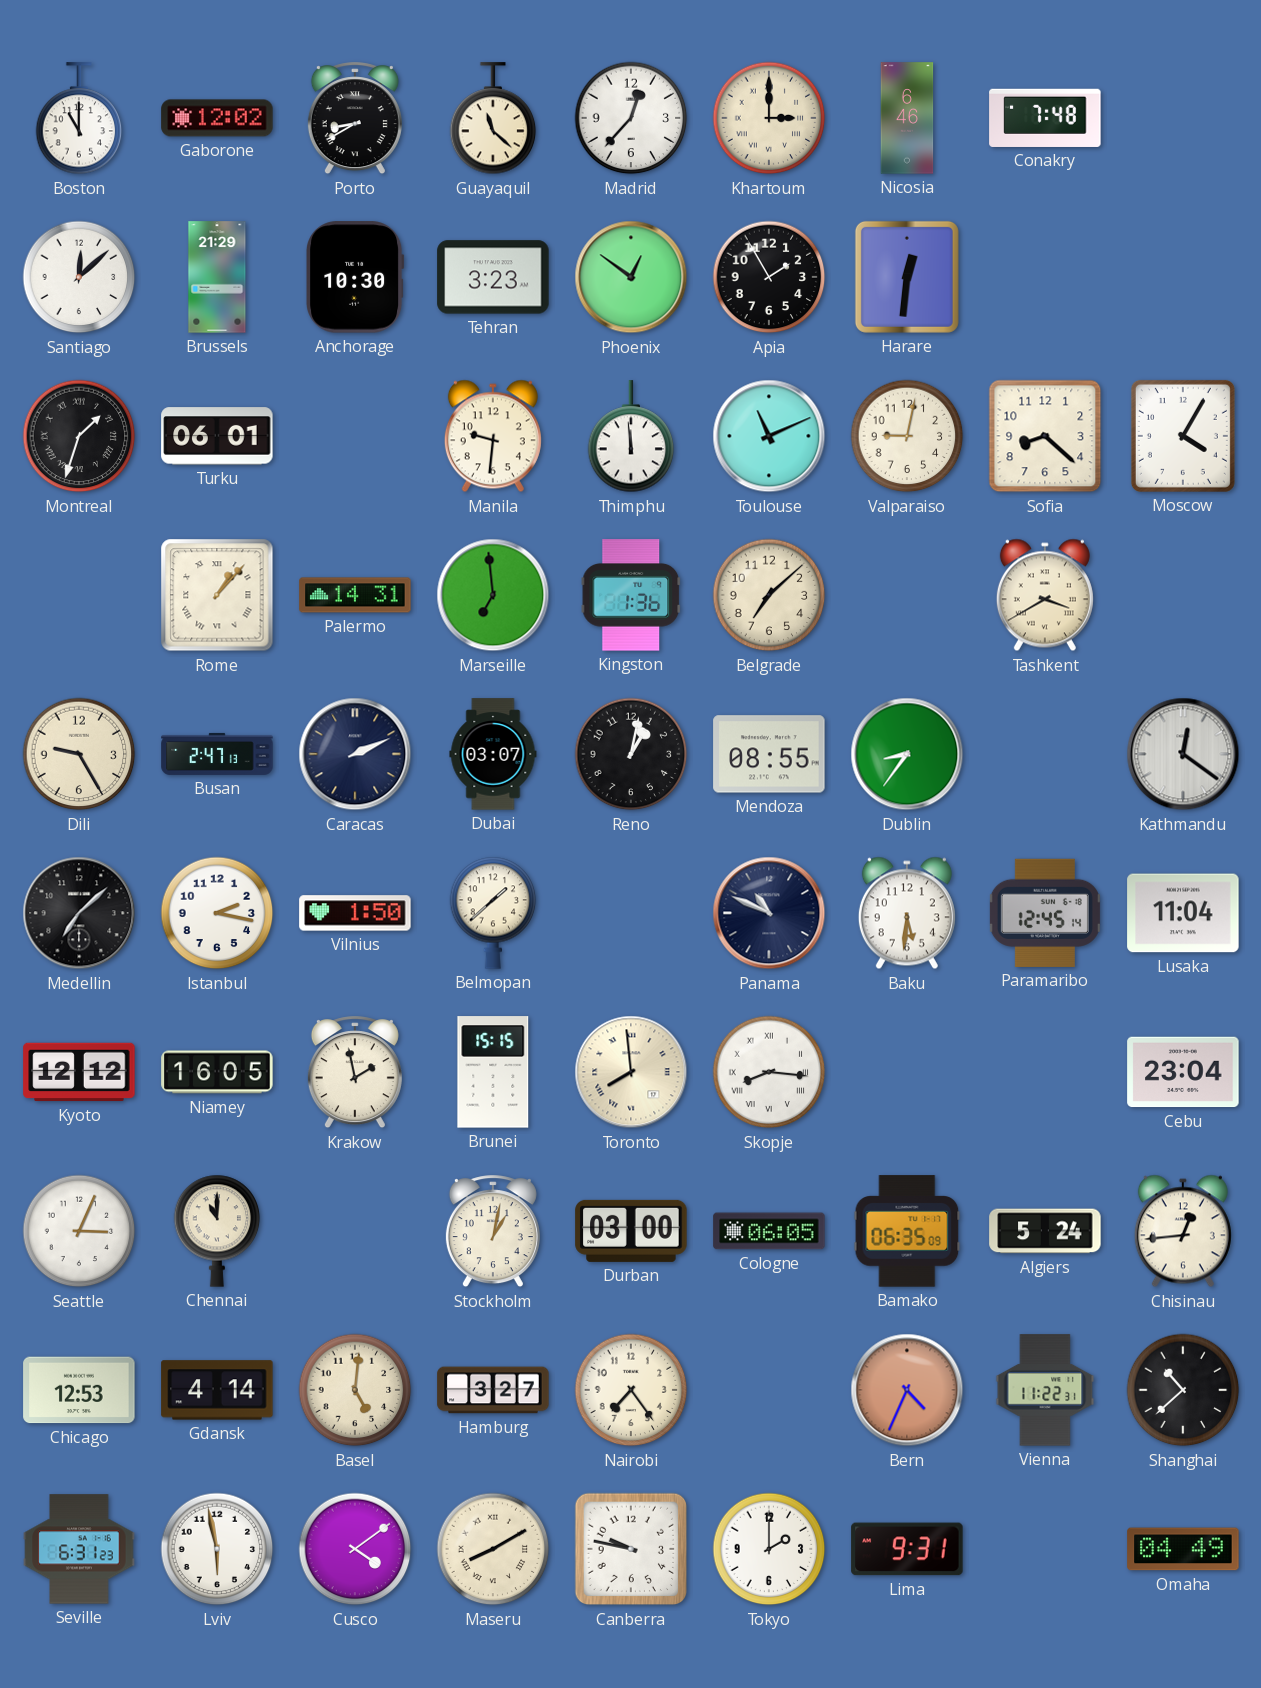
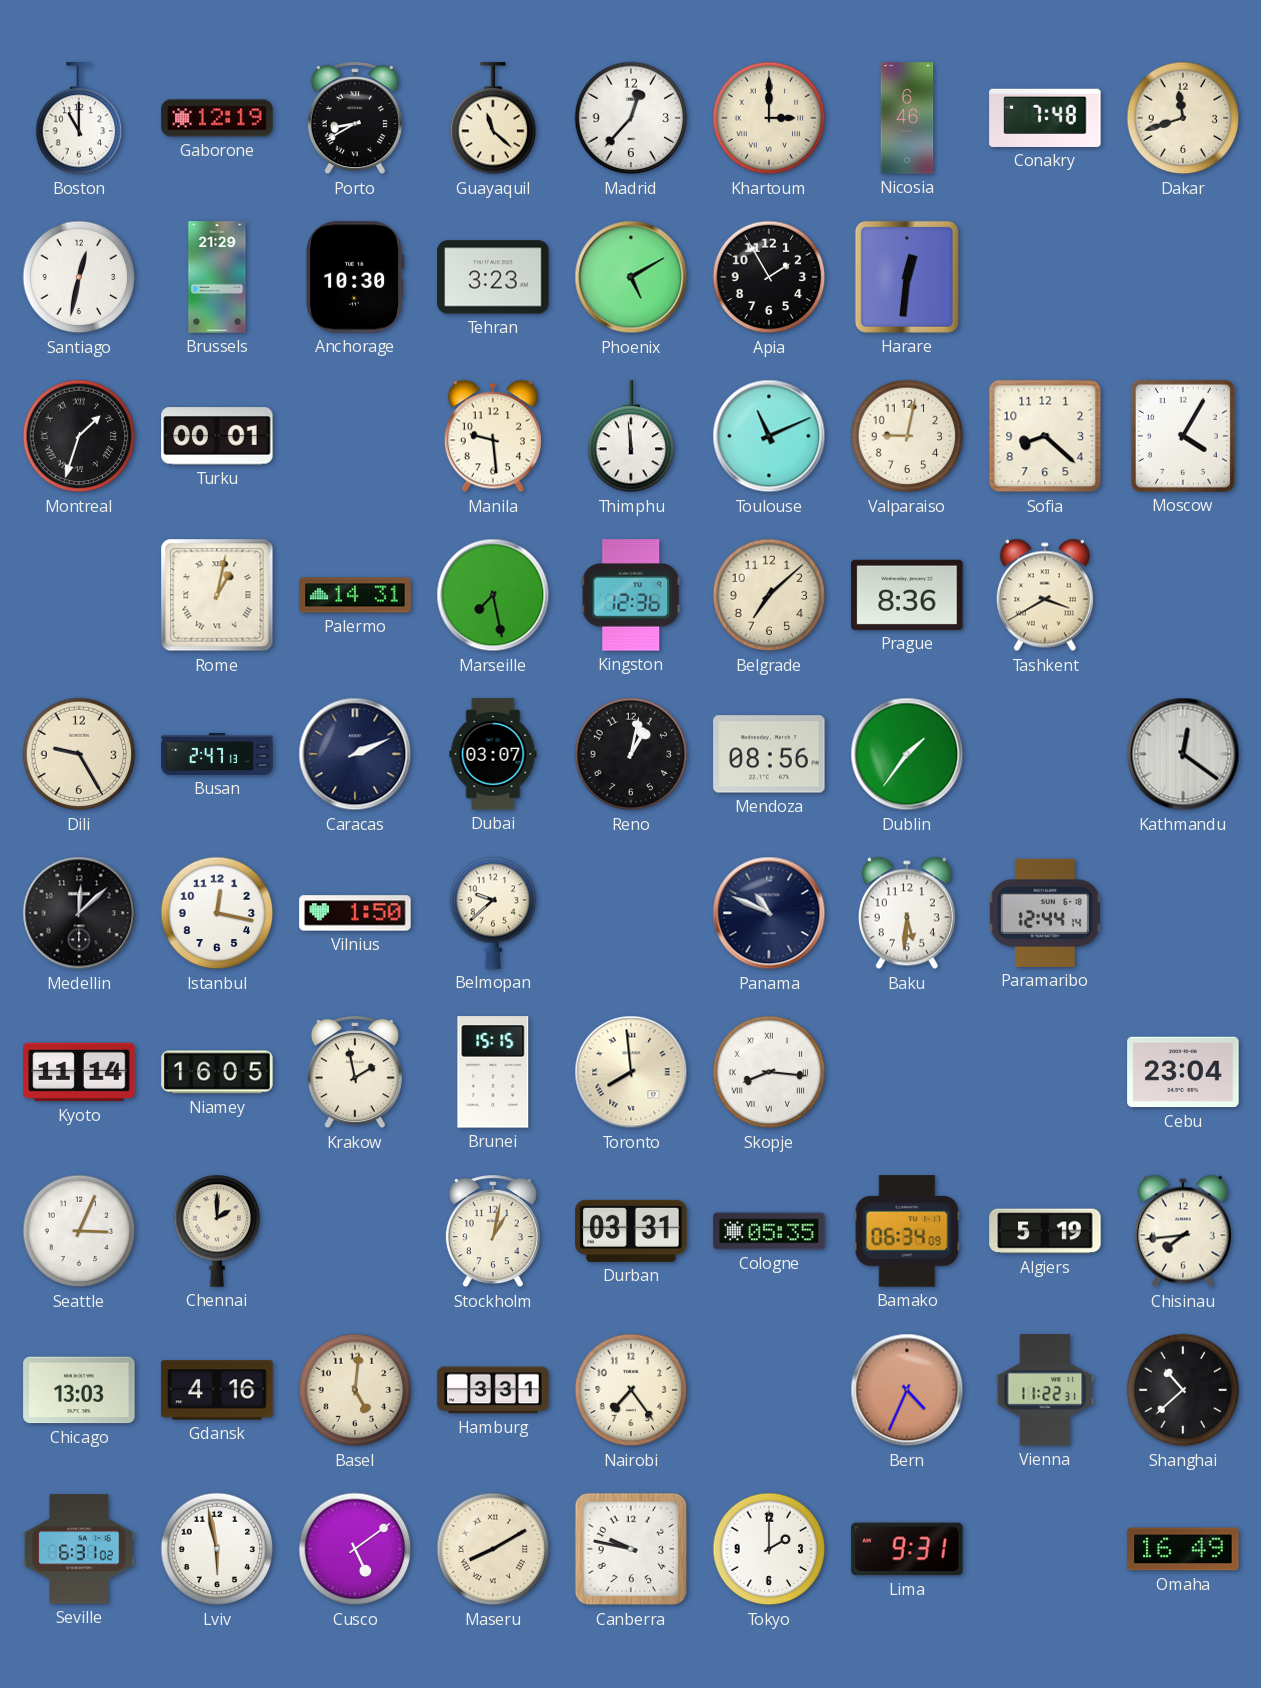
Gaborone: 12:02 -> 12:19
Dakar: none -> 11:42
Santiago: 12:08 -> 12:32
Phoenix: 12:51 -> 5:10
Turku: 06:01 -> 00:01
Manila: 9:31 -> 9:29
Rome: 1:07 -> 1:02
Marseille: 6:59 -> 7:28
Kingston: 1:36 -> 12:36
Prague: none -> 8:36
Mendoza: 08:55 -> 08:56
Dublin: 8:36 -> 1:36
Medellin: 7:08 -> 12:08
Istanbul: 2:17 -> 12:17
Belmopan: 1:38 -> 9:38
Paramaribo: 12:45 -> 12:44
Lusaka: 11:04 -> none
Kyoto: 12:12 -> 11:14
Chennai: 11:00 -> 2:00
Durban: 03:00 -> 03:31
Cologne: 06:05 -> 05:35
Bamako: 06:35 -> 06:34
Algiers: 5:24 -> 5:19
Chisinau: 12:44 -> 7:44
Chicago: 12:53 -> 13:03
Gdansk: 4:14 -> 4:16
Hamburg: 3:27 -> 3:31
Seville: 6:31:23 -> 6:31:02
Cusco: 4:09 -> 5:09
Omaha: 04:49 -> 16:49
